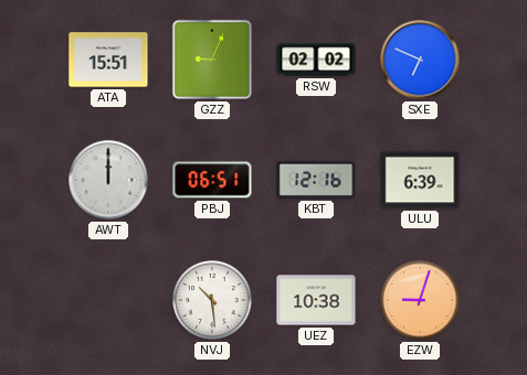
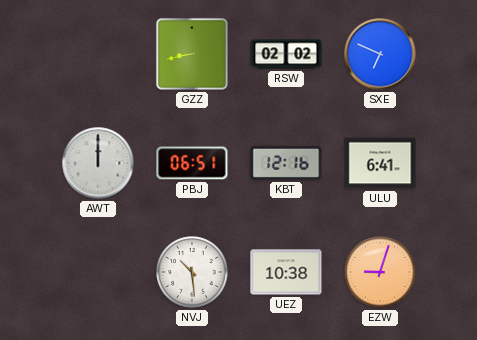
ATA: 15:51 -> none
GZZ: 9:04 -> 8:43
ULU: 6:39 -> 6:41
